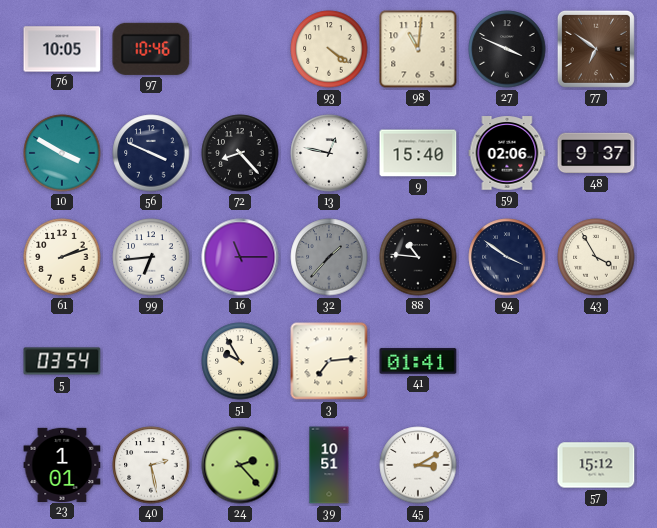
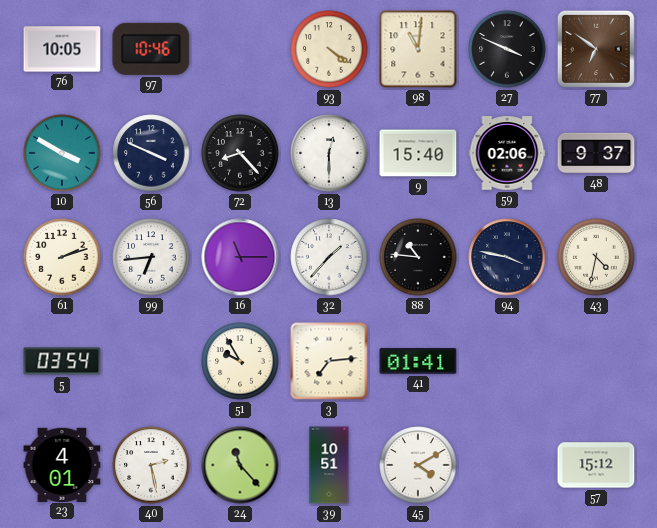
13: 12:47 -> 12:30
32 dial: grey -> white
94: 3:51 -> 3:47
43: 3:55 -> 4:32
23: 1:01 -> 4:01
24: 2:23 -> 11:23
45: 3:10 -> 4:10
